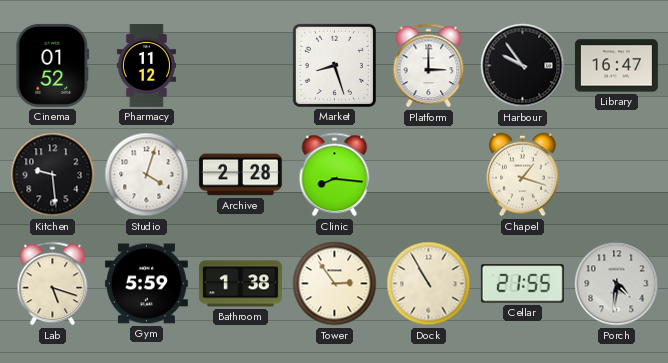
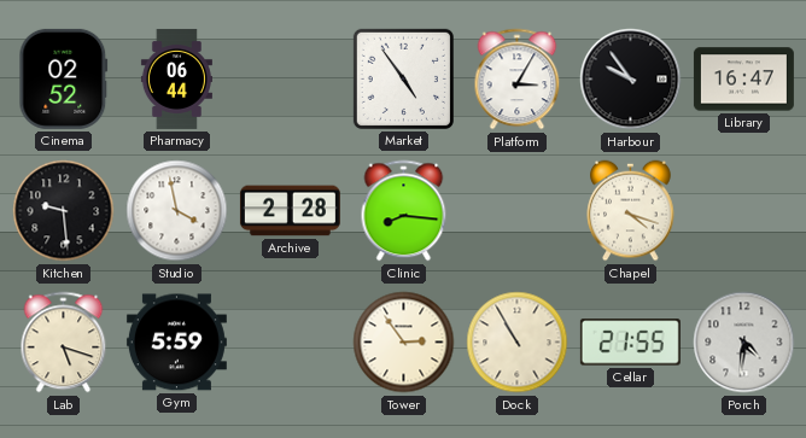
Cinema: 01:52 -> 02:52
Pharmacy: 11:12 -> 06:44
Market: 8:27 -> 4:54
Platform: 3:00 -> 3:05
Studio: 4:03 -> 3:58
Chapel: 1:18 -> 4:18
Bathroom: 1:38 -> none
